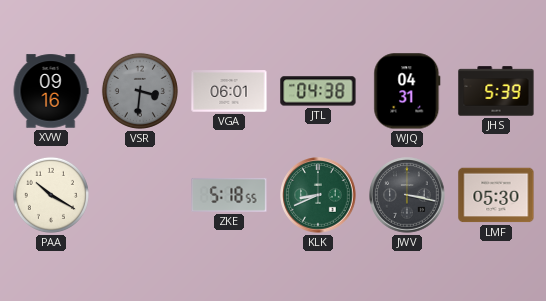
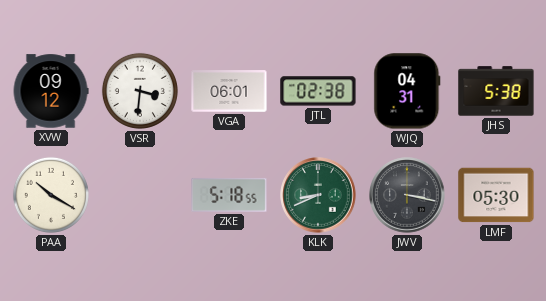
XVW: 09:16 -> 09:12
VSR dial: grey -> white
JTL: 04:38 -> 02:38
JHS: 5:39 -> 5:38
